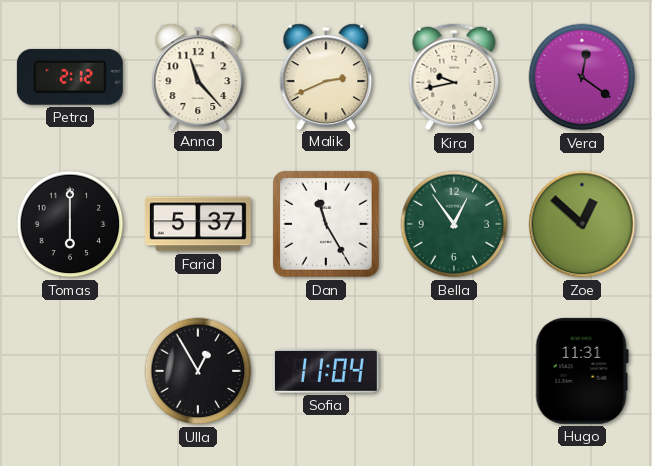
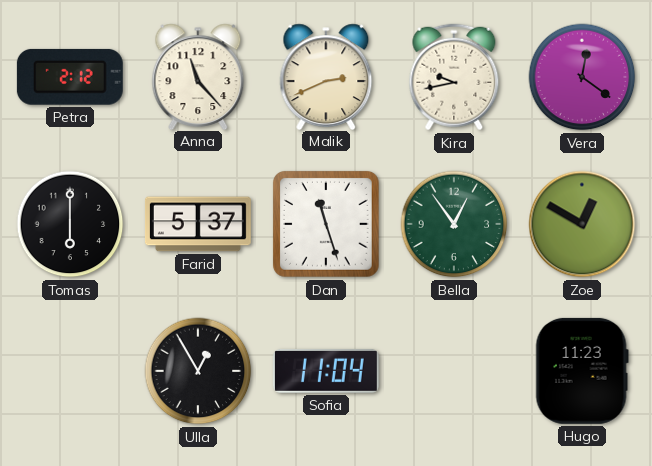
Dan: 11:25 -> 11:27
Zoe: 12:52 -> 12:50
Hugo: 11:31 -> 11:23
